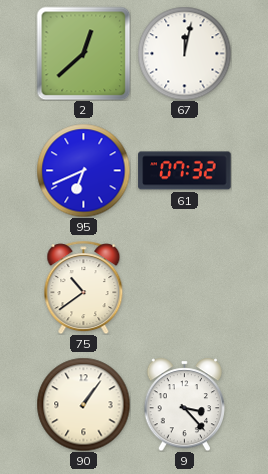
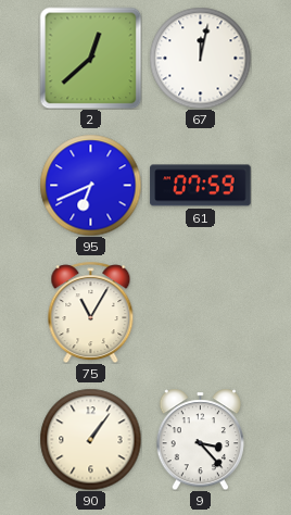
61: 07:32 -> 07:59
75: 10:39 -> 11:05
